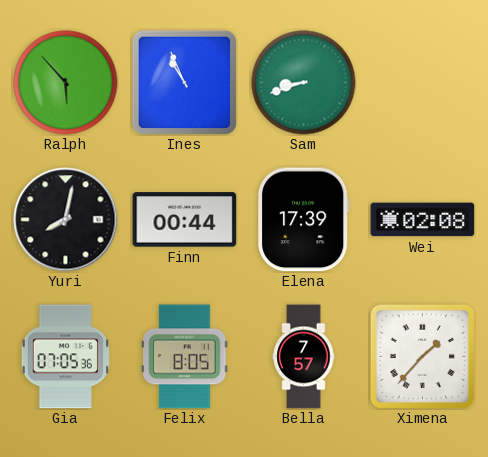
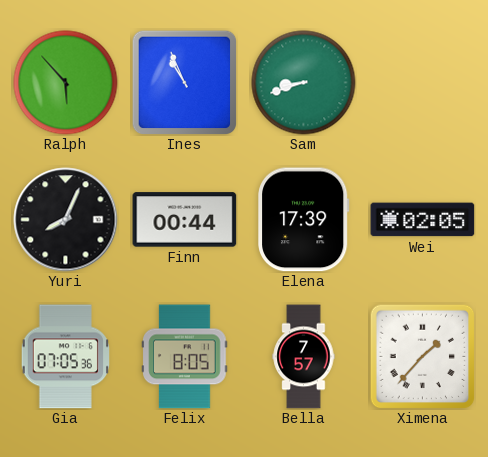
Yuri: 8:02 -> 8:04
Wei: 02:08 -> 02:05
